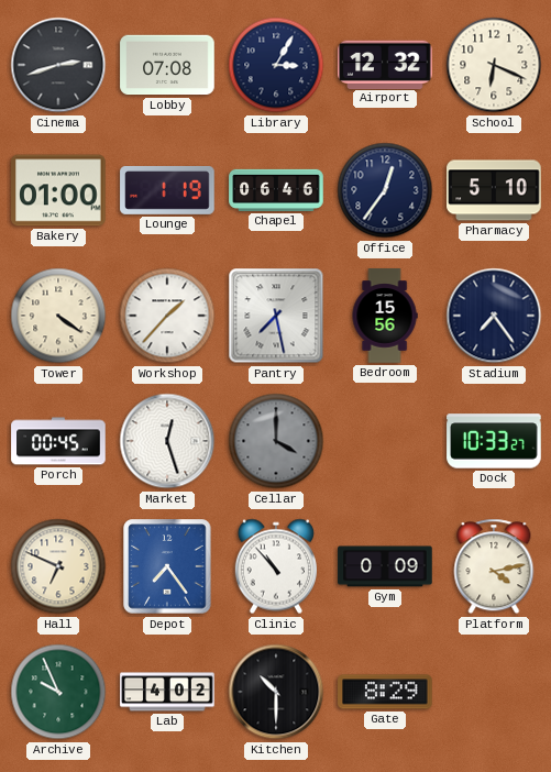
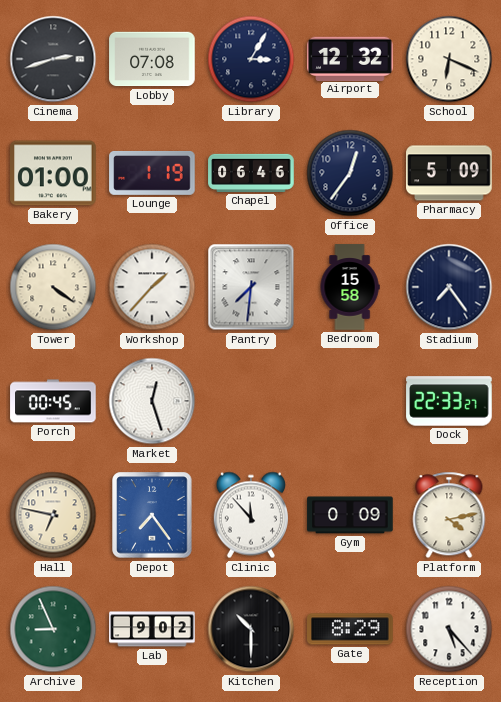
Pharmacy: 5:10 -> 5:09
Pantry: 7:28 -> 7:31
Bedroom: 15:56 -> 15:58
Cellar: 4:00 -> none
Dock: 10:33 -> 22:33
Hall: 6:49 -> 6:47
Clinic: 10:53 -> 11:53
Archive: 9:56 -> 8:56
Lab: 4:02 -> 9:02
Reception: none -> 5:23
